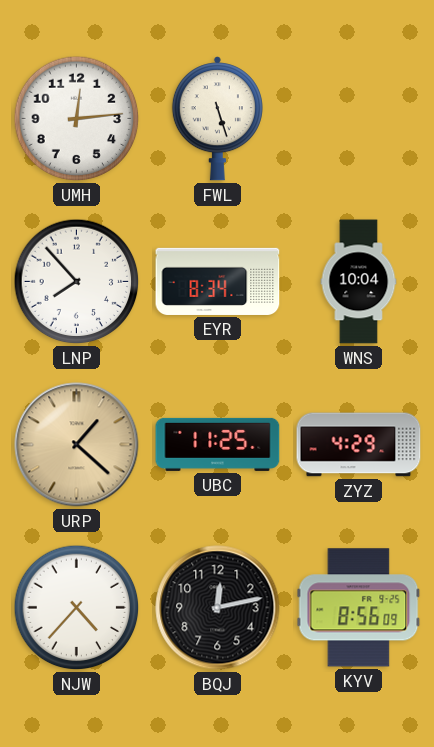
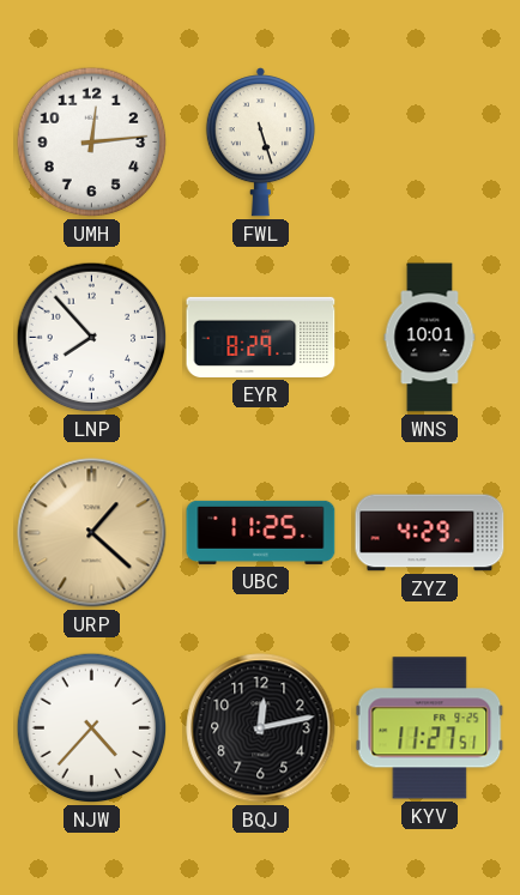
EYR: 8:34 -> 8:29
WNS: 10:04 -> 10:01
KYV: 8:56 -> 11:27
